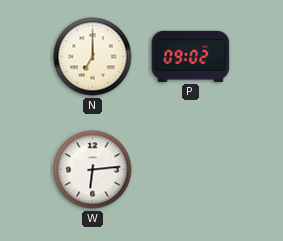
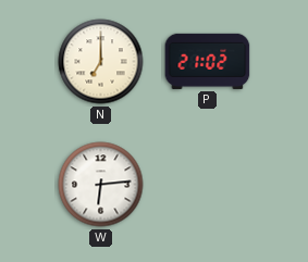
P: 09:02 -> 21:02
